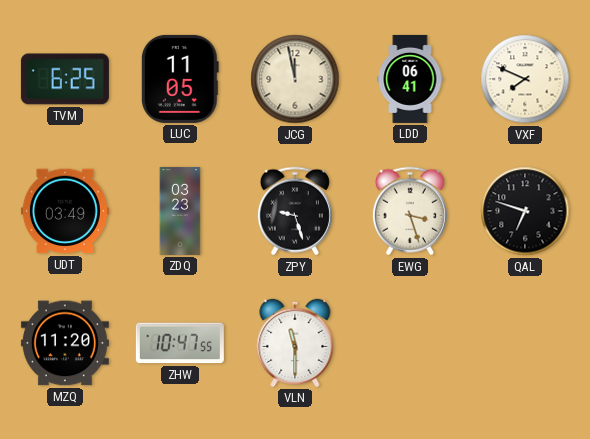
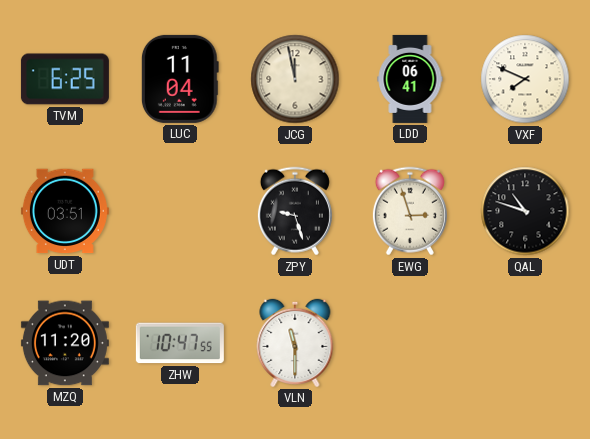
LUC: 11:05 -> 11:04
UDT: 03:49 -> 03:51
ZDQ: 03:23 -> none
EWG: 3:27 -> 2:57
QAL: 6:48 -> 10:48
